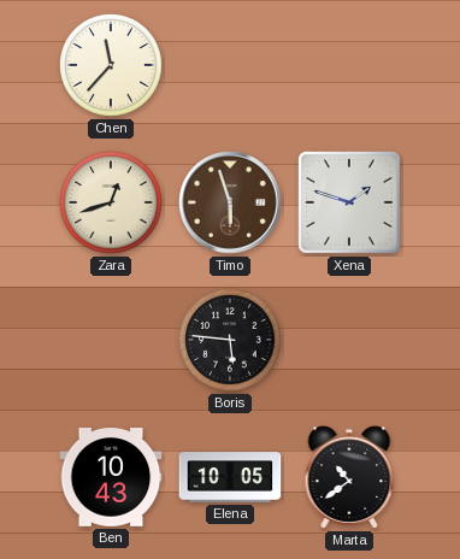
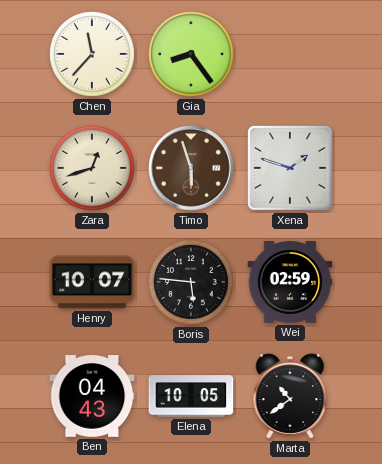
Gia: none -> 8:24
Henry: none -> 10:07
Wei: none -> 02:59
Ben: 10:43 -> 04:43
